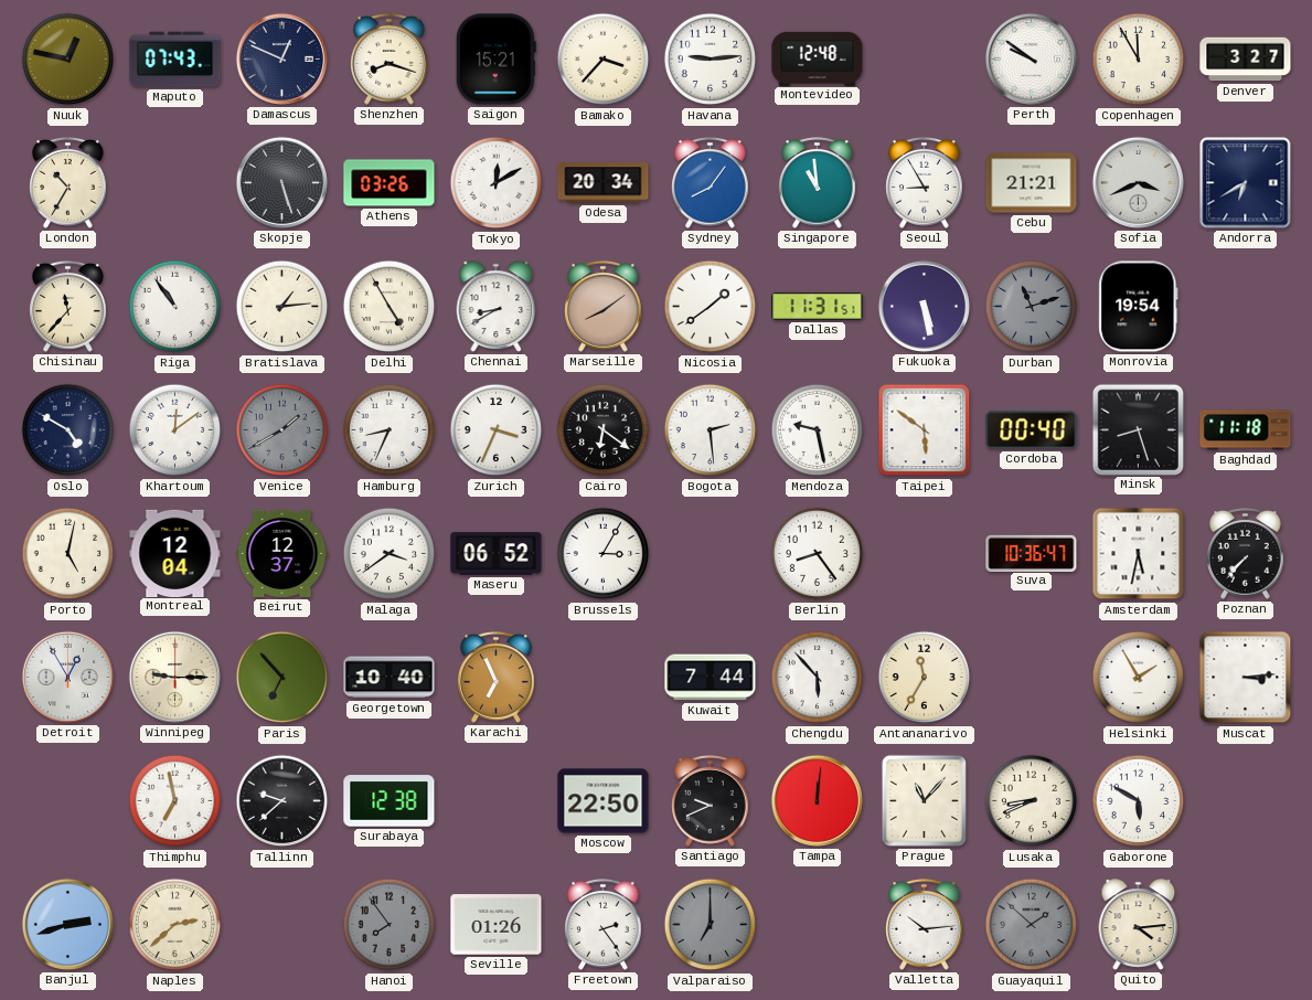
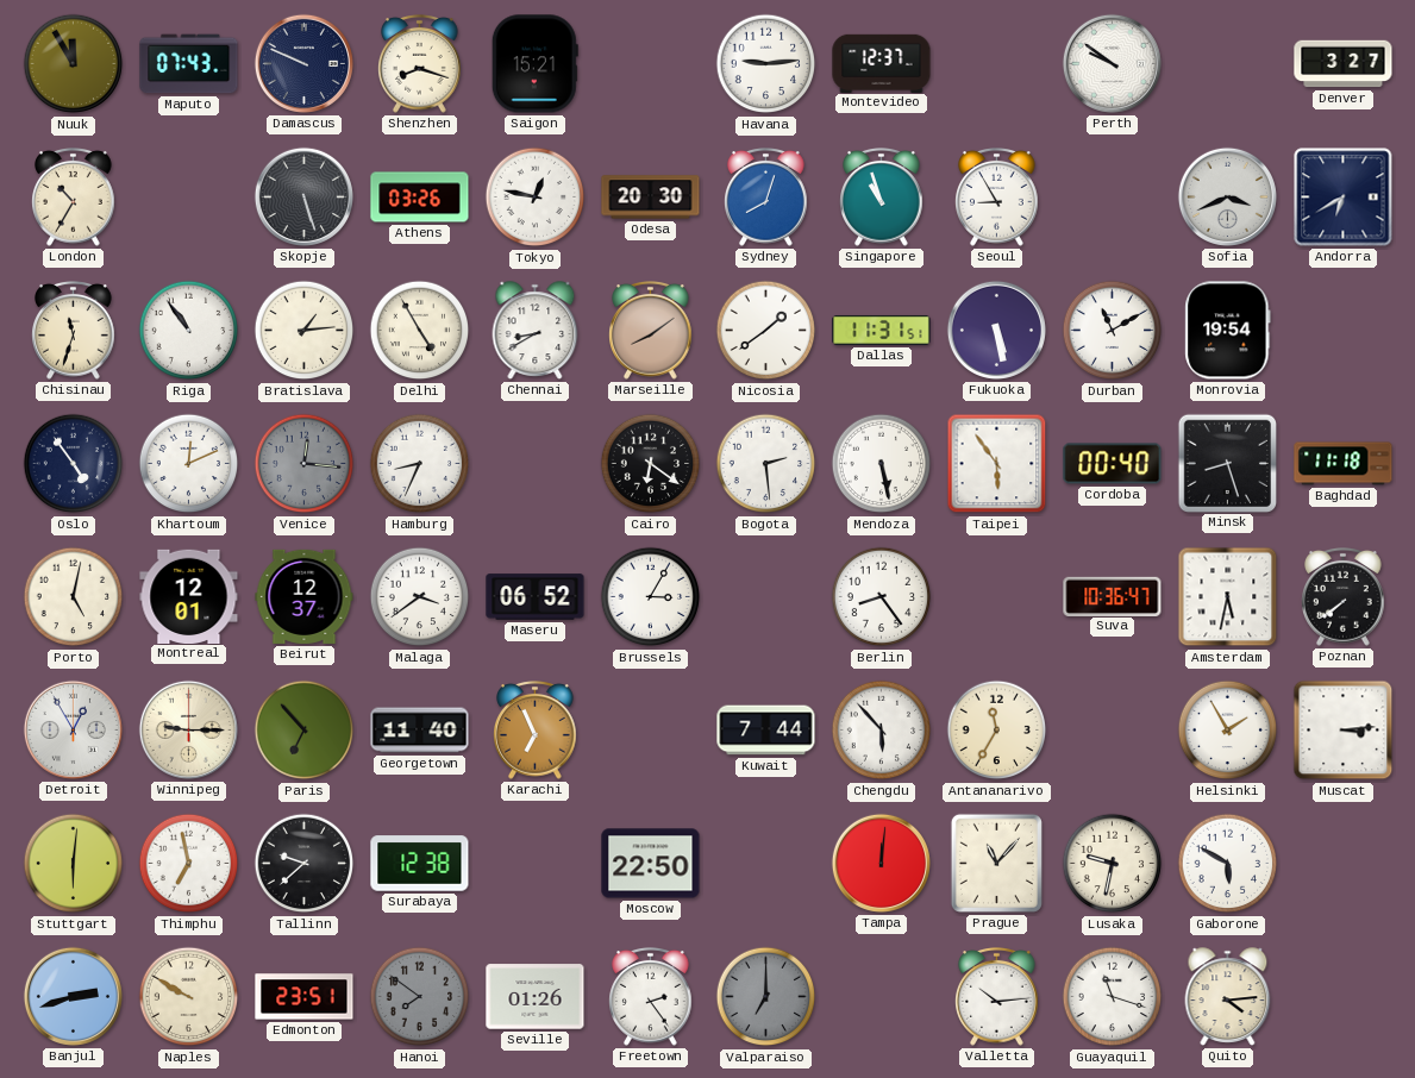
Nuuk: 12:47 -> 11:55
Damascus: 12:49 -> 9:49
Bamako: 3:37 -> none
Montevideo: 12:48 -> 12:37
Copenhagen: 11:55 -> none
Tokyo: 12:10 -> 12:47
Odesa: 20:34 -> 20:30
Sydney: 8:06 -> 8:03
Singapore: 10:59 -> 10:57
Cebu: 21:21 -> none
Chisinau: 11:37 -> 11:33
Durban: 11:12 -> 11:10
Durban dial: grey -> white
Oslo: 4:50 -> 4:54
Khartoum: 12:09 -> 12:11
Venice: 1:40 -> 12:16
Zurich: 3:34 -> none
Mendoza: 9:28 -> 5:28
Taipei: 5:51 -> 5:54
Montreal: 12:04 -> 12:01
Poznan: 7:37 -> 7:39
Georgetown: 10:40 -> 11:40
Stuttgart: none -> 6:01
Santiago: 9:41 -> none
Lusaka: 8:41 -> 9:32
Naples: 2:38 -> 9:50
Edmonton: none -> 23:51
Hanoi: 7:54 -> 7:51
Guayaquil: 1:52 -> 11:18
Guayaquil dial: grey -> white
